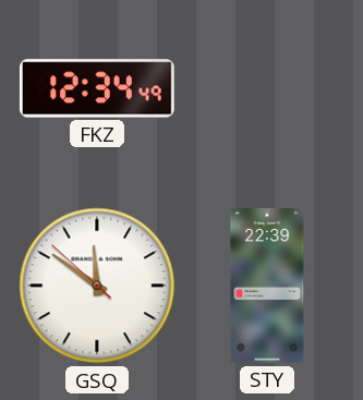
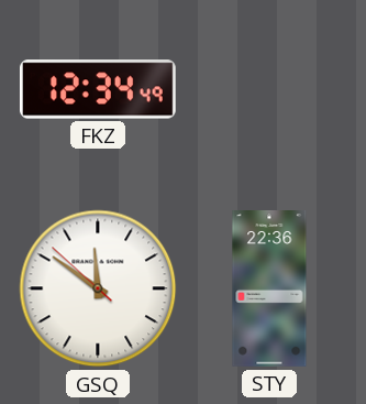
STY: 22:39 -> 22:36
